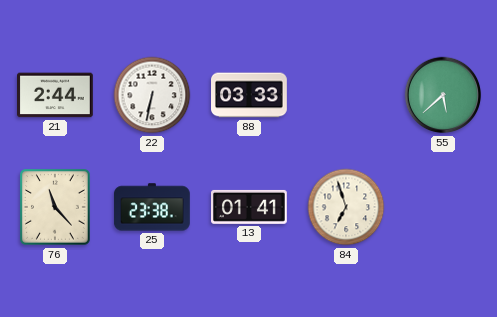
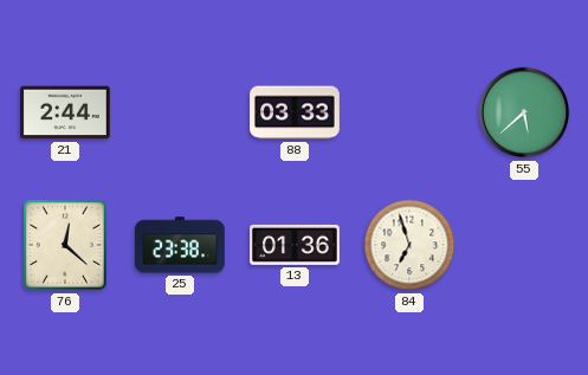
22: 6:32 -> none
76: 11:23 -> 12:22
13: 01:41 -> 01:36
